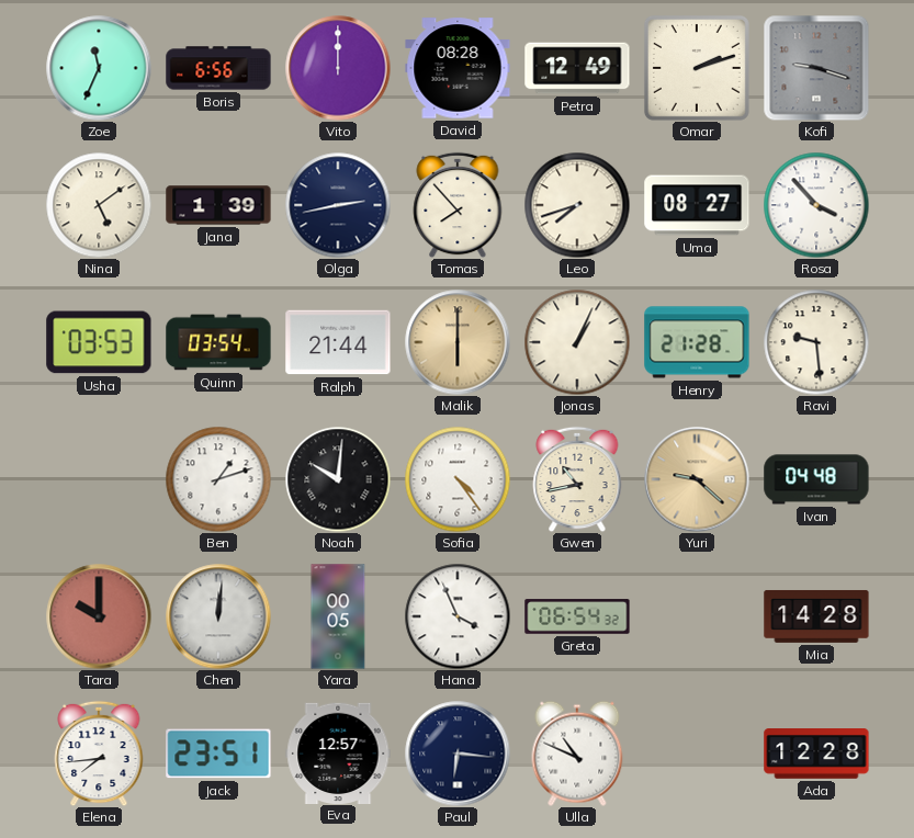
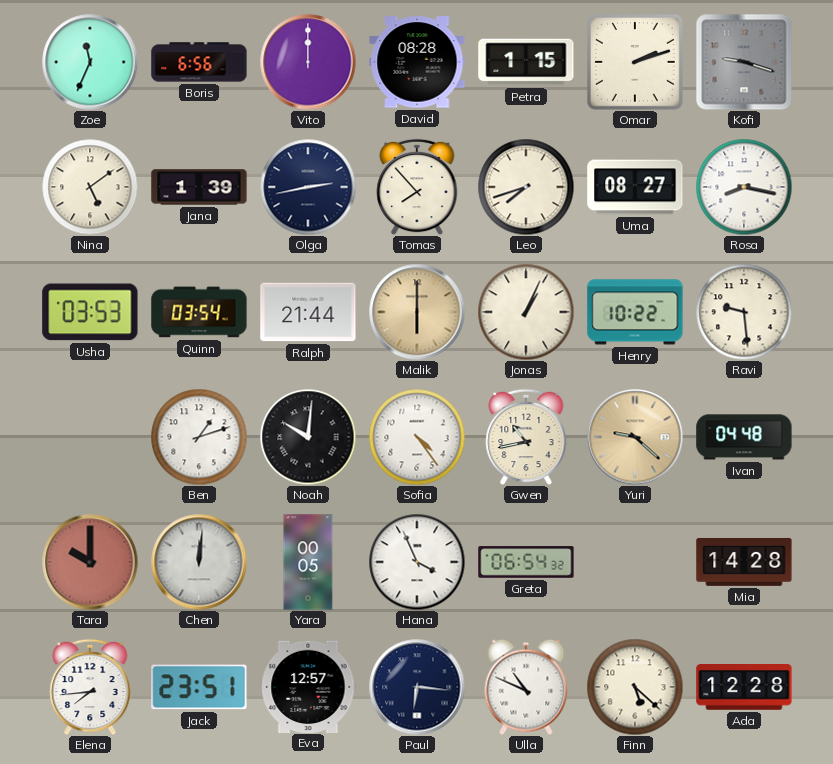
Petra: 12:49 -> 1:15
Rosa: 3:53 -> 8:17
Henry: 21:28 -> 10:22
Finn: none -> 5:22
